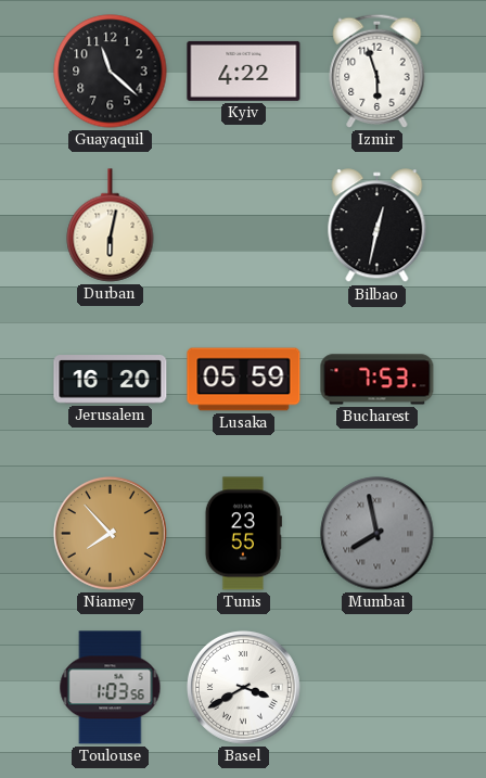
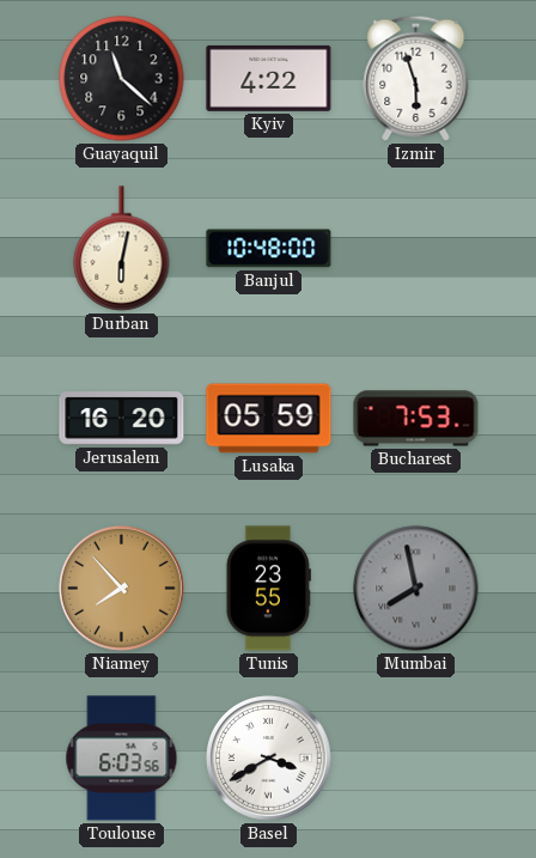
Banjul: none -> 10:48
Bilbao: 12:32 -> none
Toulouse: 1:03 -> 6:03
